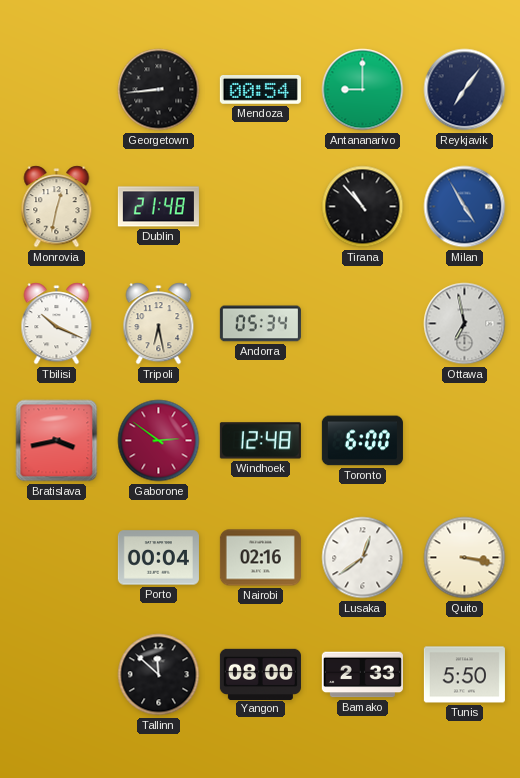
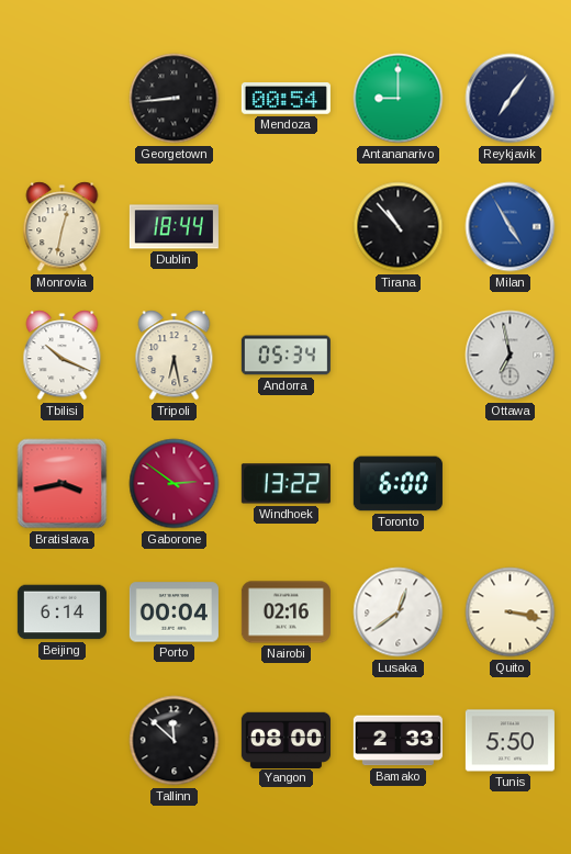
Dublin: 21:48 -> 18:44
Windhoek: 12:48 -> 13:22
Beijing: none -> 6:14
